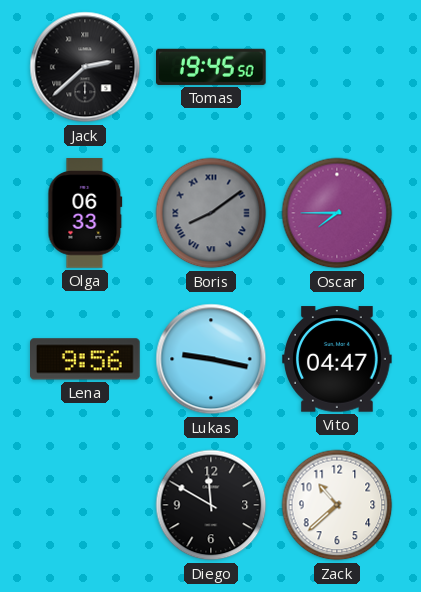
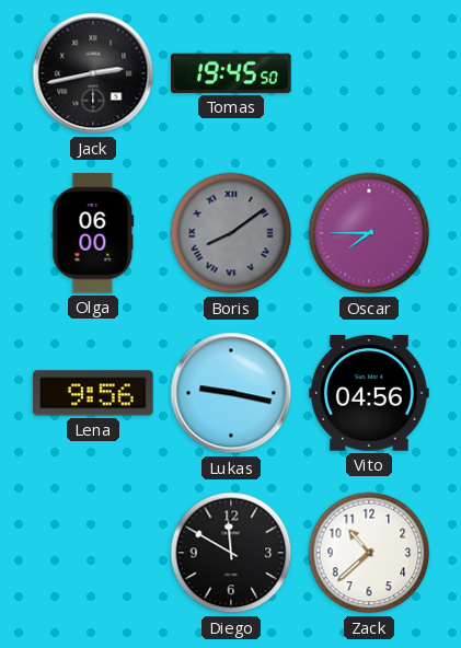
Jack: 2:38 -> 2:43
Olga: 06:33 -> 06:00
Vito: 04:47 -> 04:56
